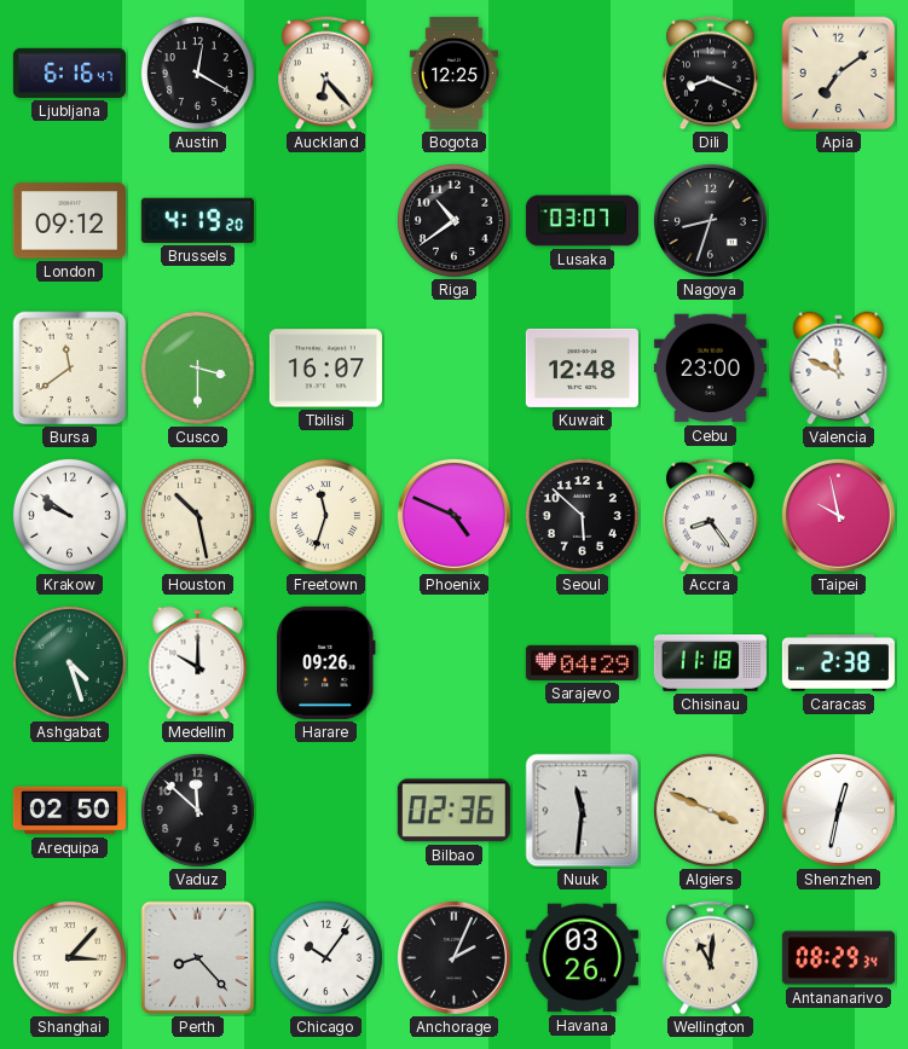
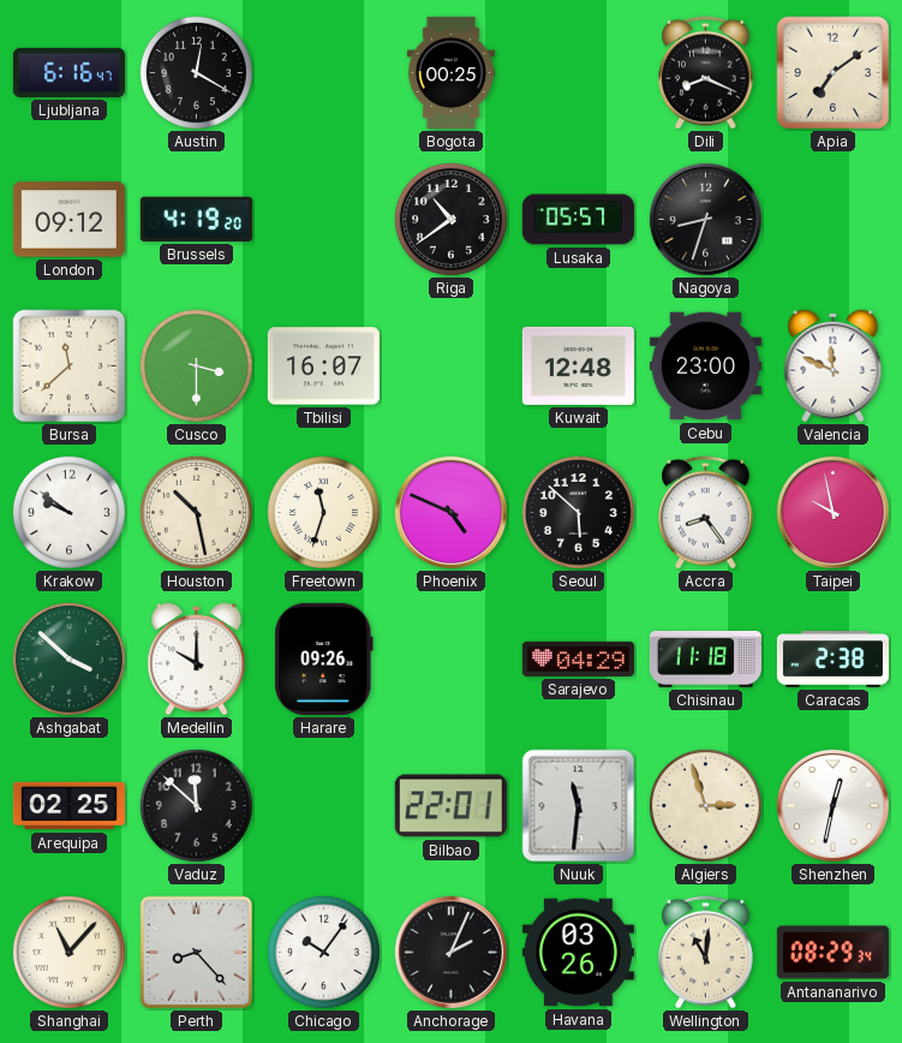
Auckland: 6:23 -> none
Bogota: 12:25 -> 00:25
Lusaka: 03:07 -> 05:57
Bursa: 11:39 -> 11:38
Ashgabat: 4:27 -> 3:52
Arequipa: 02:50 -> 02:25
Bilbao: 02:36 -> 22:01
Algiers: 3:49 -> 2:57
Shanghai: 3:07 -> 11:07
